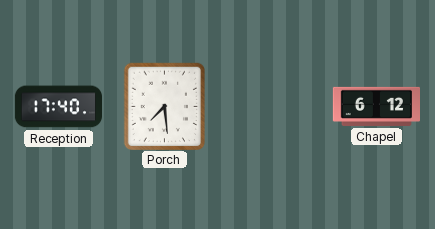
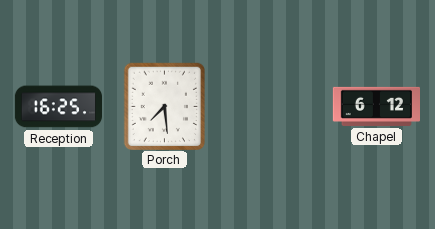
Reception: 17:40 -> 16:25
